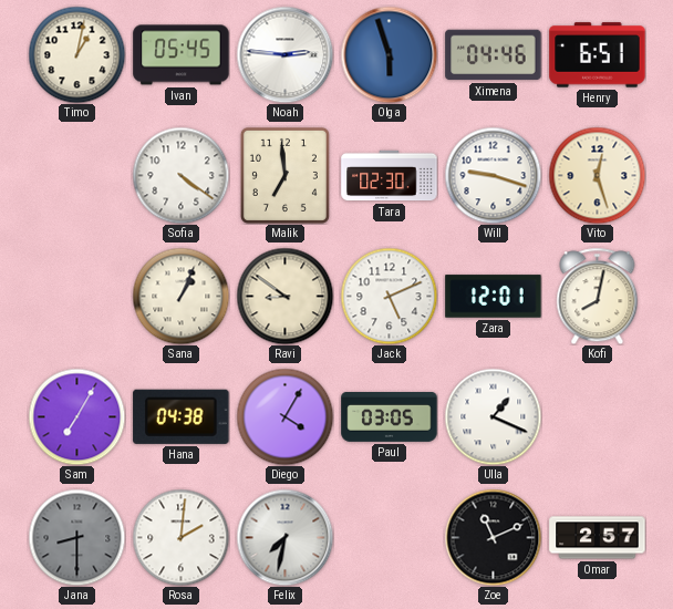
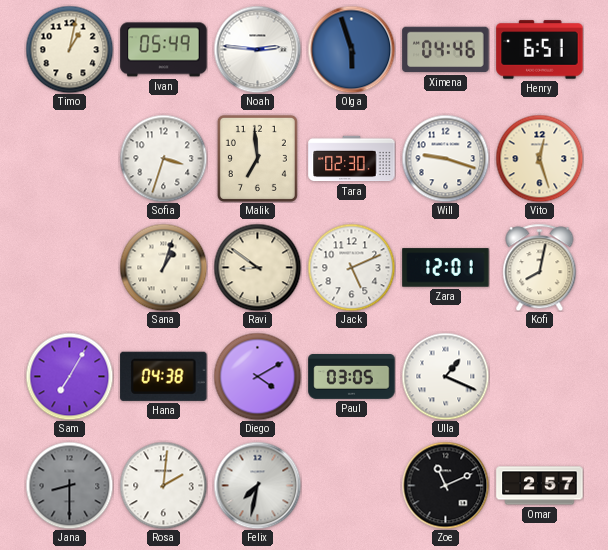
Ivan: 05:45 -> 05:49
Sofia: 4:21 -> 3:33
Sana: 1:04 -> 1:03
Diego: 4:05 -> 4:10
